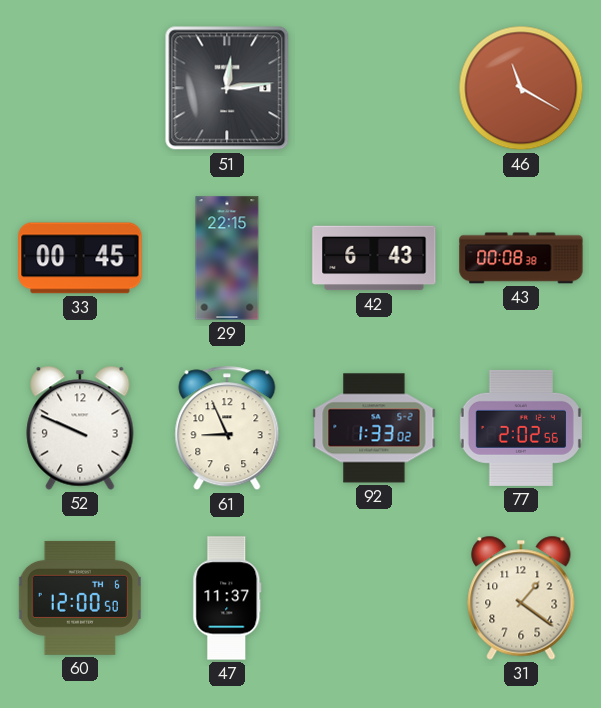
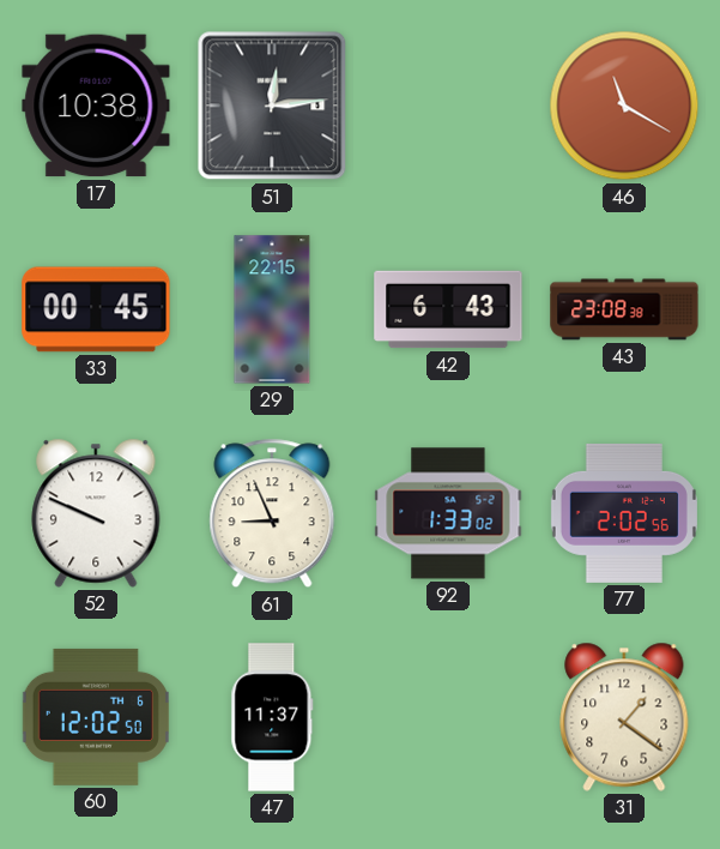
17: none -> 10:38
43: 00:08 -> 23:08
60: 12:00 -> 12:02
